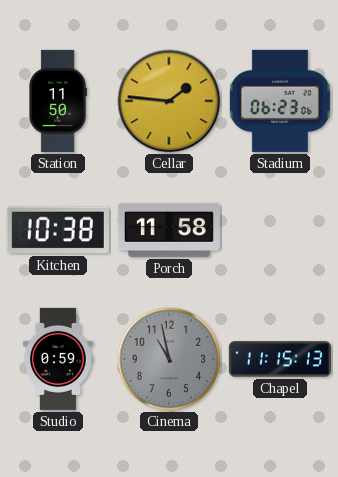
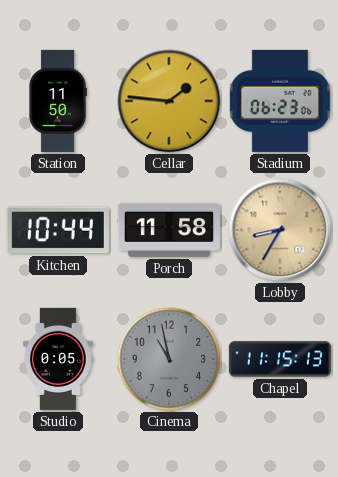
Kitchen: 10:38 -> 10:44
Lobby: none -> 8:35
Studio: 0:59 -> 0:05
